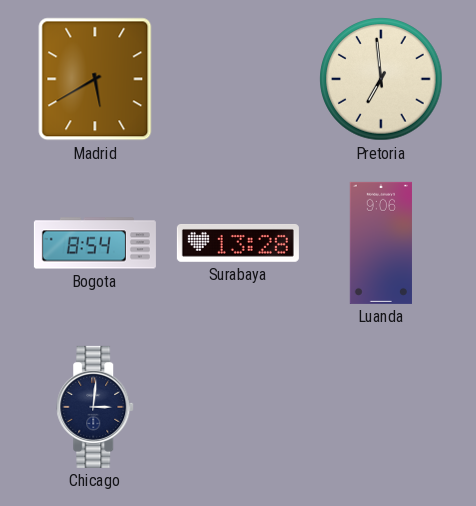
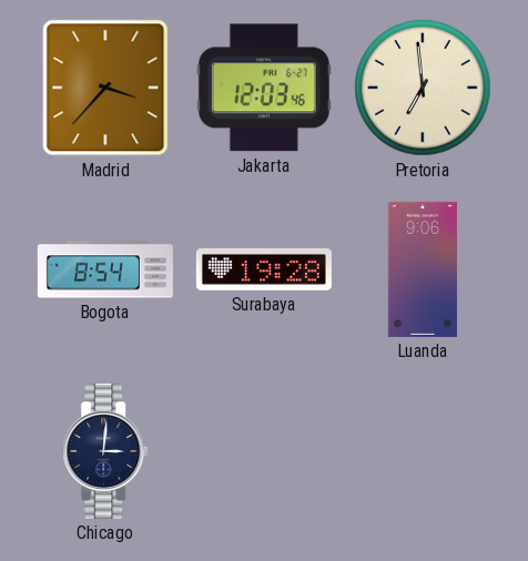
Madrid: 5:40 -> 3:37
Jakarta: none -> 12:03
Surabaya: 13:28 -> 19:28
